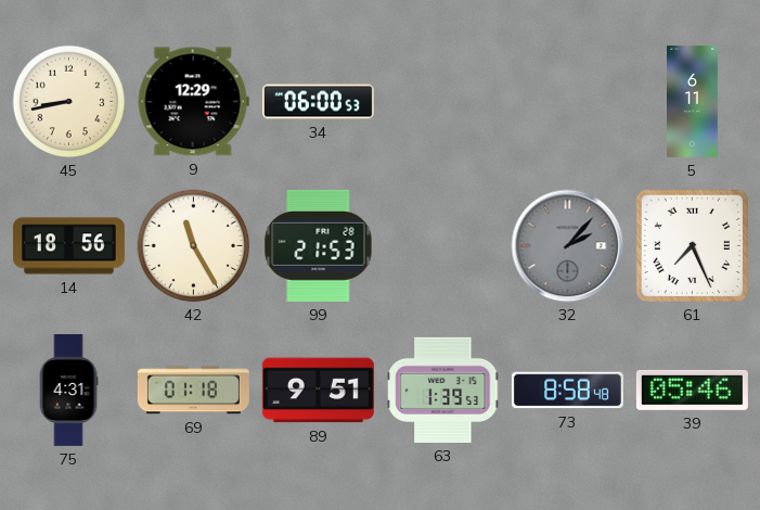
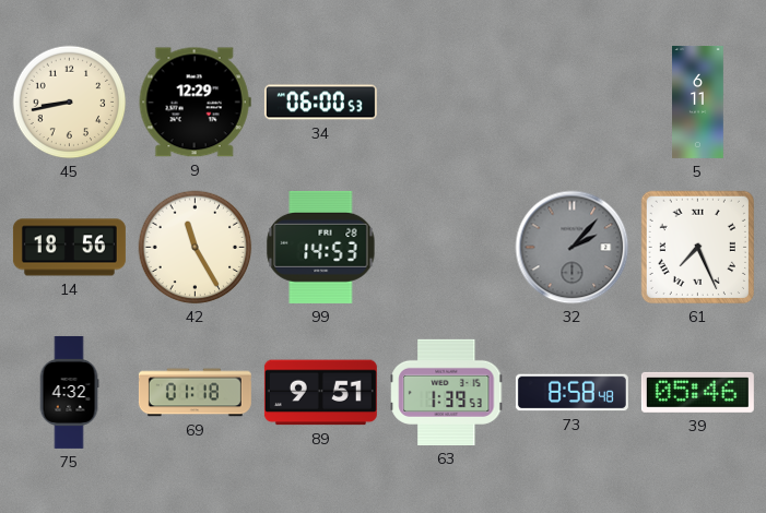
99: 21:53 -> 14:53
75: 4:31 -> 4:32
